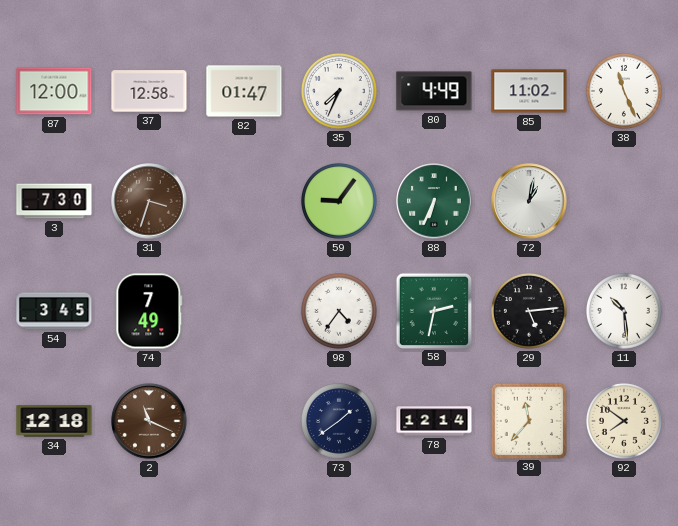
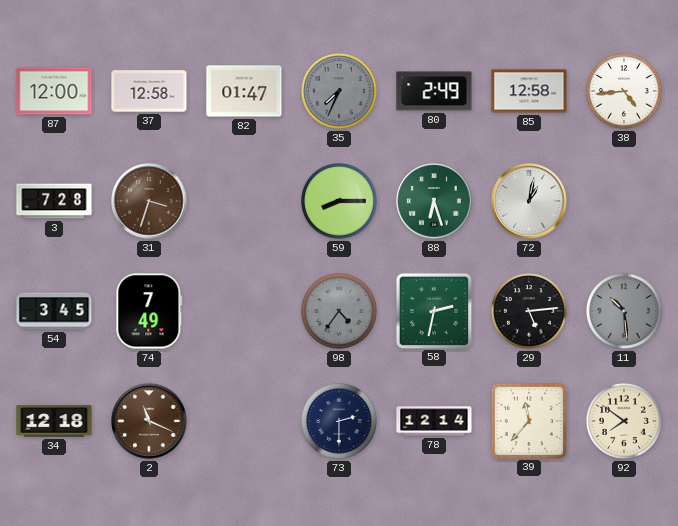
35 dial: white -> grey
80: 4:49 -> 2:49
85: 11:02 -> 12:58
38: 11:26 -> 4:44
3: 7:30 -> 7:28
59: 9:06 -> 8:15
88: 6:34 -> 6:27
98 dial: white -> grey
11 dial: white -> grey
73: 1:39 -> 2:30
